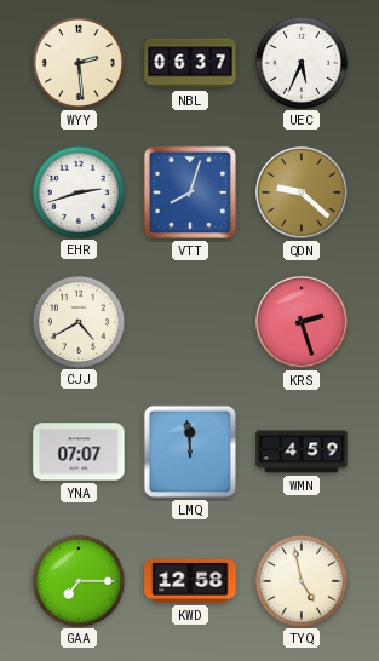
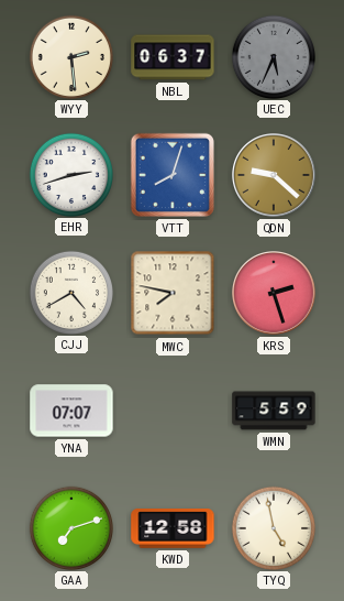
UEC dial: white -> grey
MWC: none -> 7:47
LMQ: 11:59 -> none
WMN: 4:59 -> 5:59
GAA: 7:15 -> 7:12
